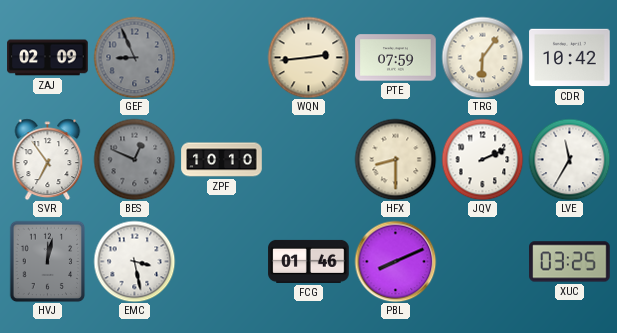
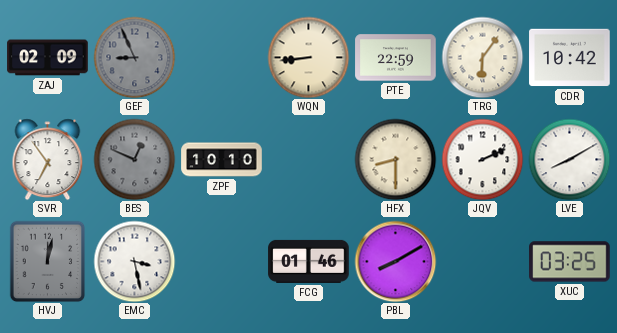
WQN: 2:44 -> 8:44
PTE: 07:59 -> 22:59
LVE: 11:35 -> 8:10
PBL: 8:11 -> 8:10
